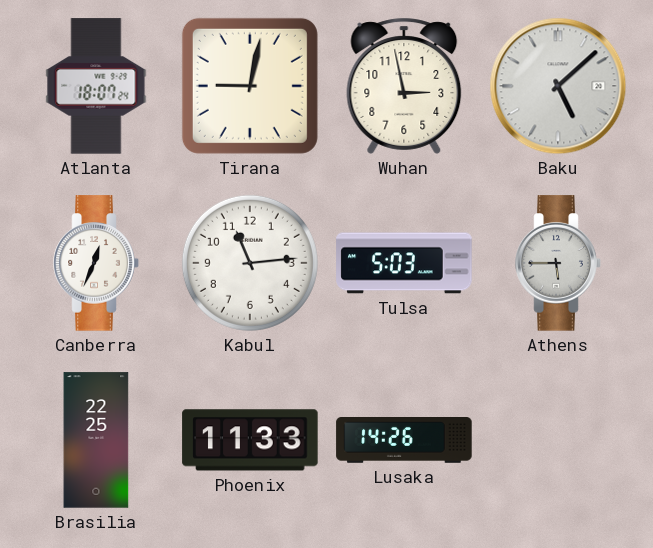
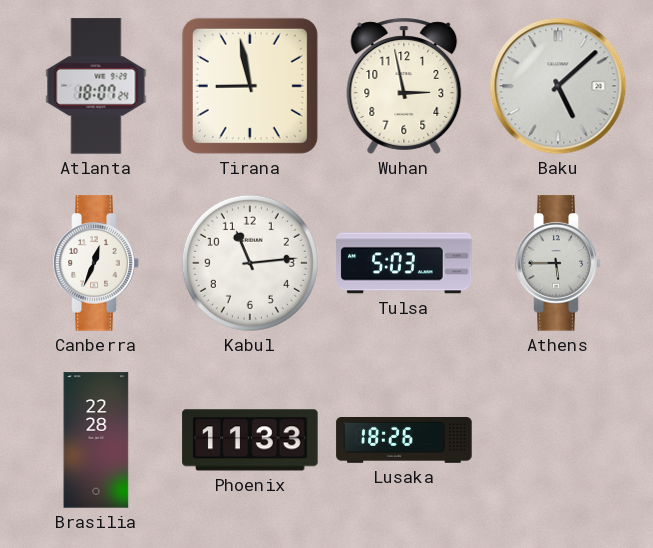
Tirana: 9:02 -> 8:58
Brasilia: 22:25 -> 22:28
Lusaka: 14:26 -> 18:26
